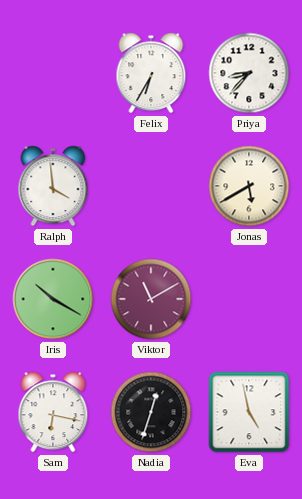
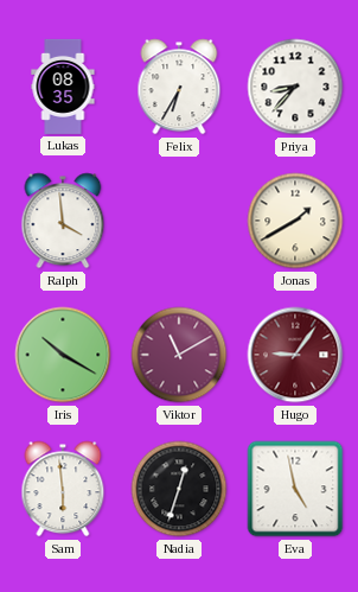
Lukas: none -> 08:35
Jonas: 5:40 -> 1:40
Hugo: none -> 9:06
Sam: 6:17 -> 5:59
